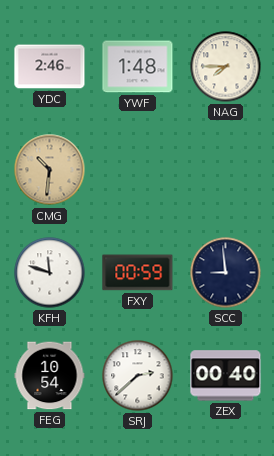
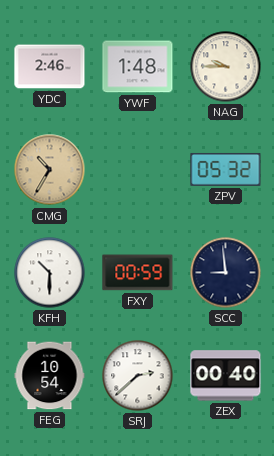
NAG: 7:45 -> 9:45
CMG: 10:31 -> 10:35
ZPV: none -> 05:32
KFH: 11:48 -> 10:30
